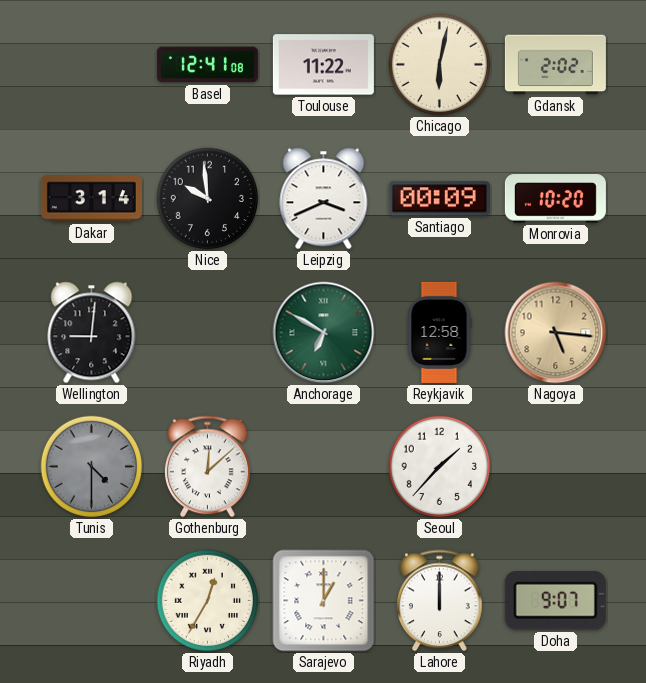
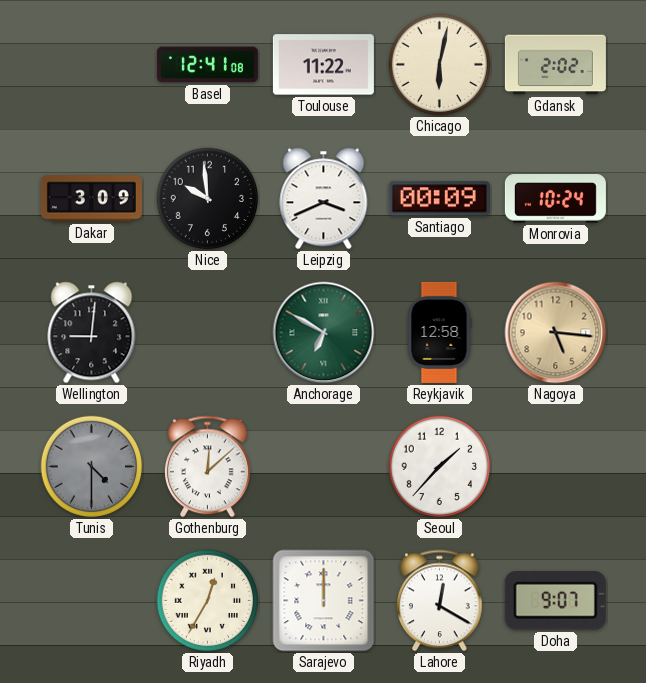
Dakar: 3:14 -> 3:09
Monrovia: 10:20 -> 10:24
Sarajevo: 1:00 -> 12:00
Lahore: 12:00 -> 12:20
